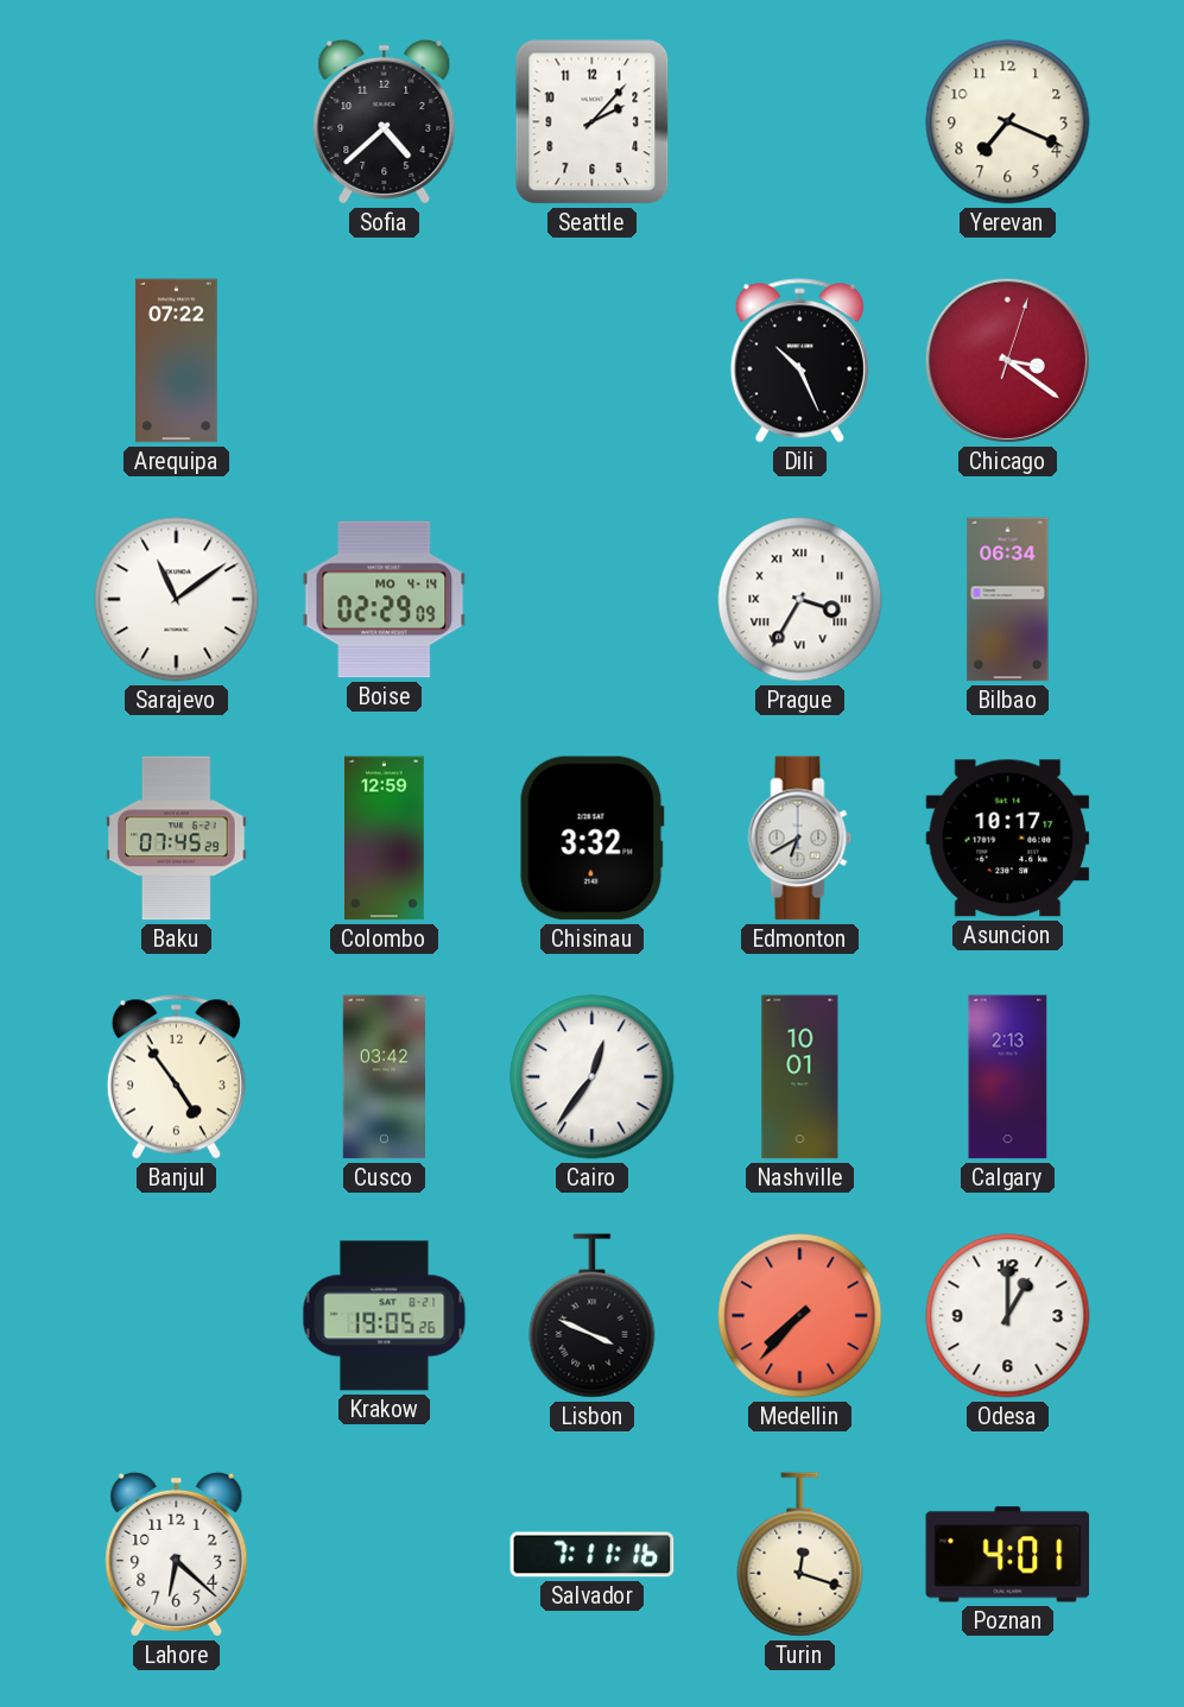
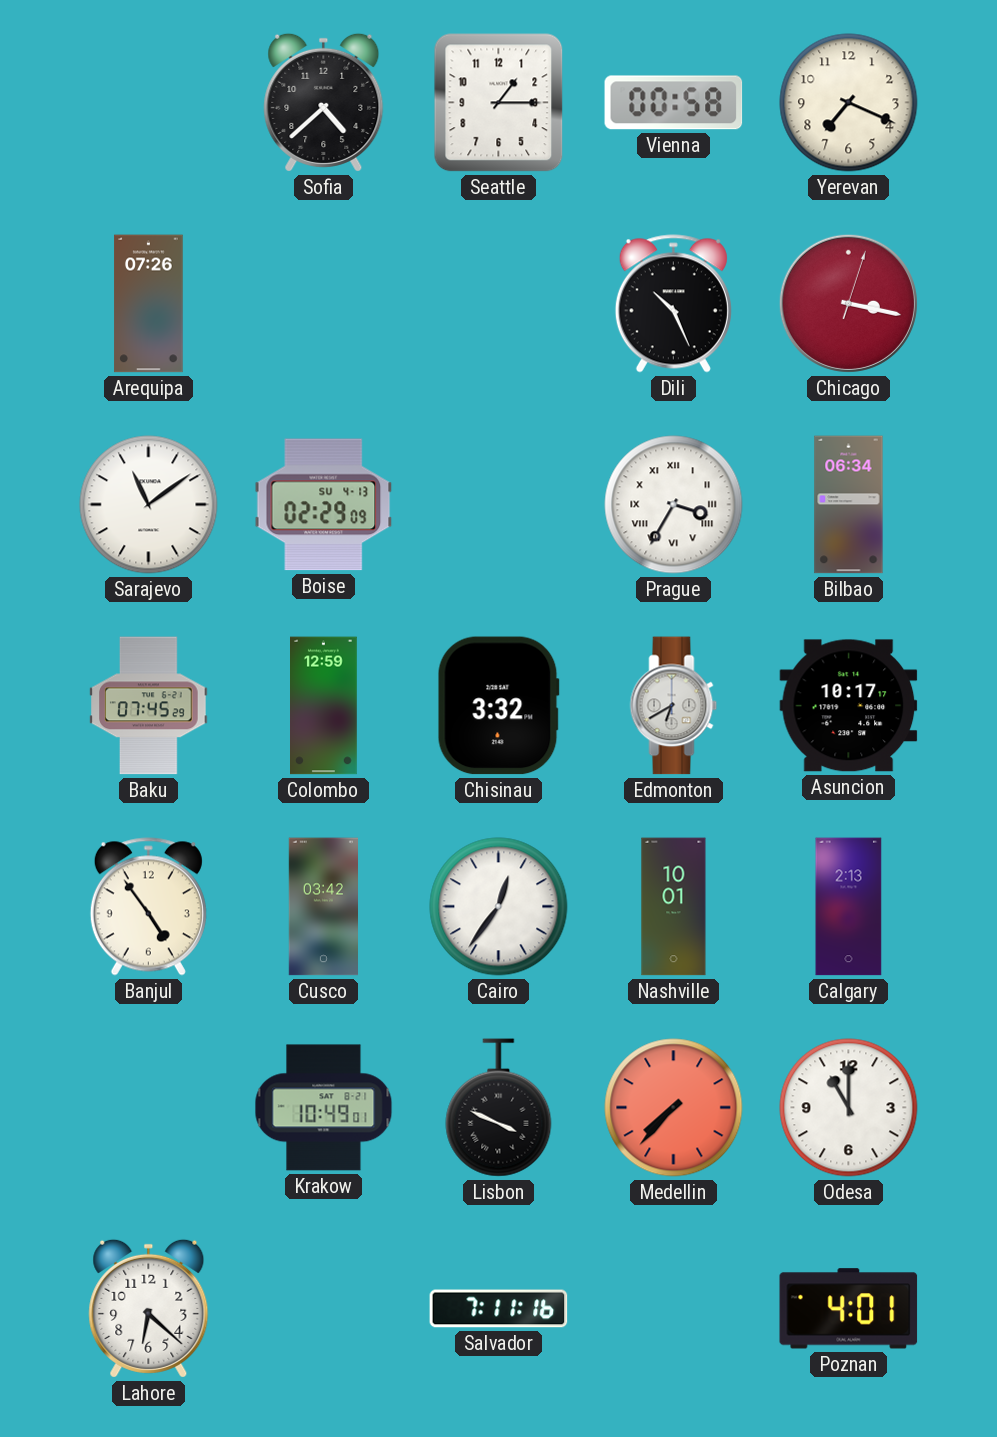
Seattle: 2:07 -> 1:15
Vienna: none -> 00:58
Arequipa: 07:22 -> 07:26
Chicago: 3:21 -> 3:17
Boise date: MO 4-14 -> SU 4-13
Krakow: 19:05 -> 10:49
Odesa: 1:00 -> 11:00
Turin: 12:18 -> none
